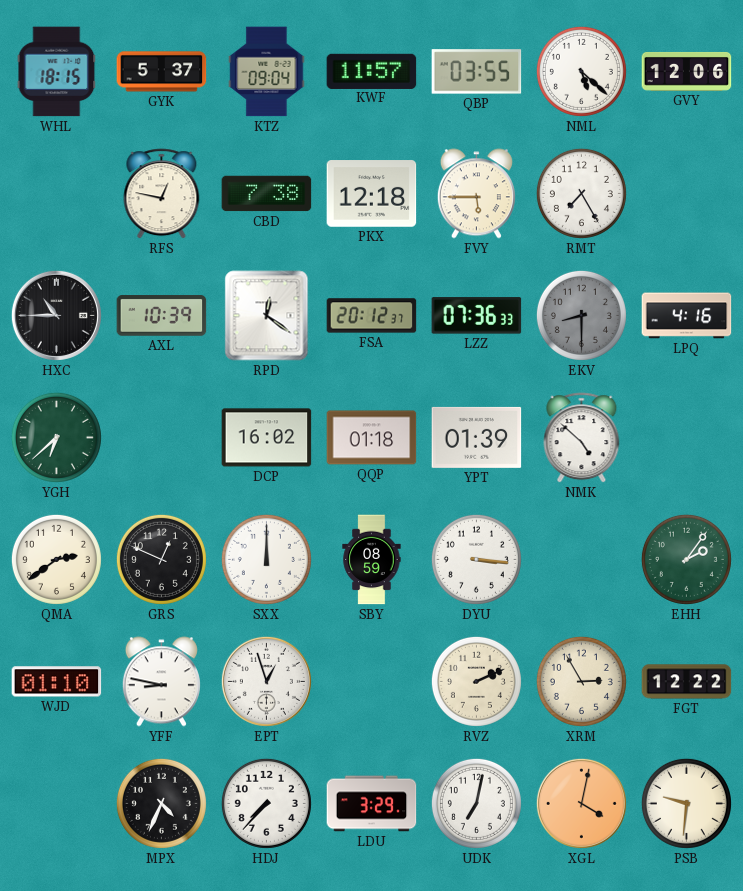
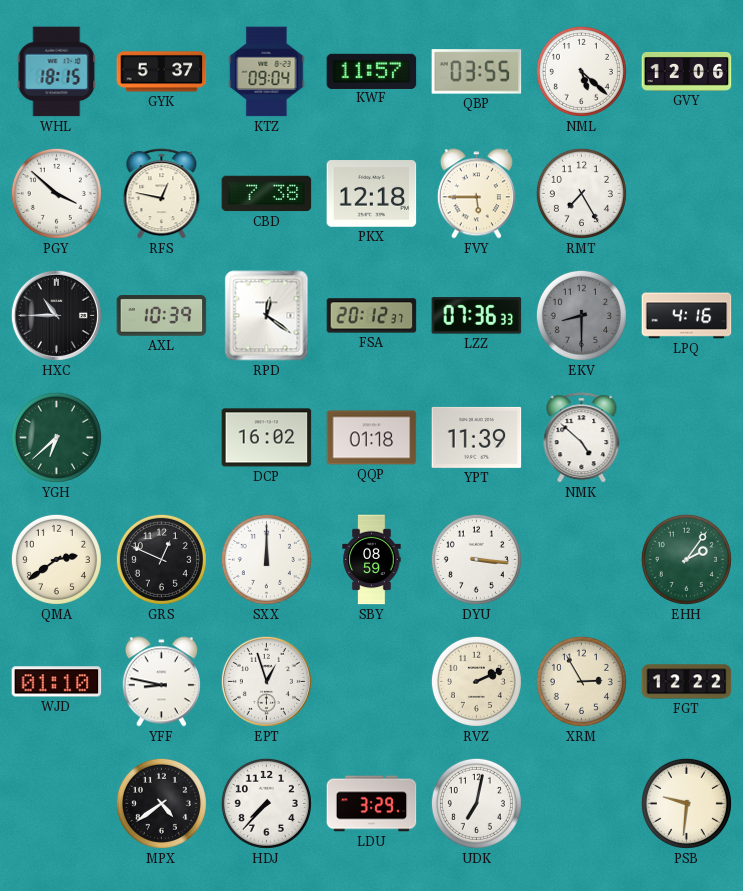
PGY: none -> 3:52
YPT: 01:39 -> 11:39
MPX: 4:34 -> 4:39
XGL: 4:02 -> none
